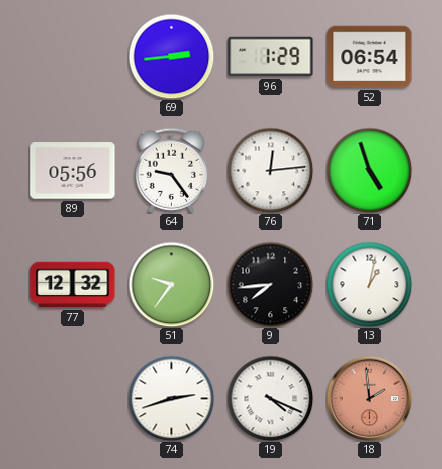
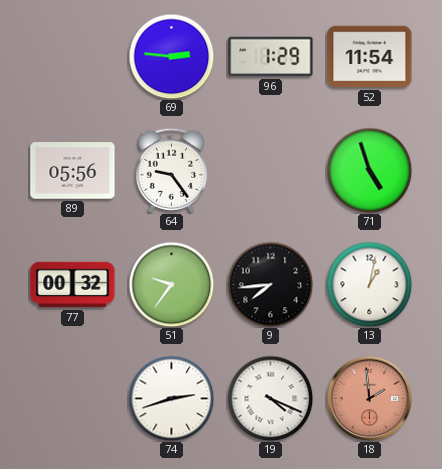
69: 2:44 -> 2:46
52: 06:54 -> 11:54
76: 12:14 -> none
77: 12:32 -> 00:32
